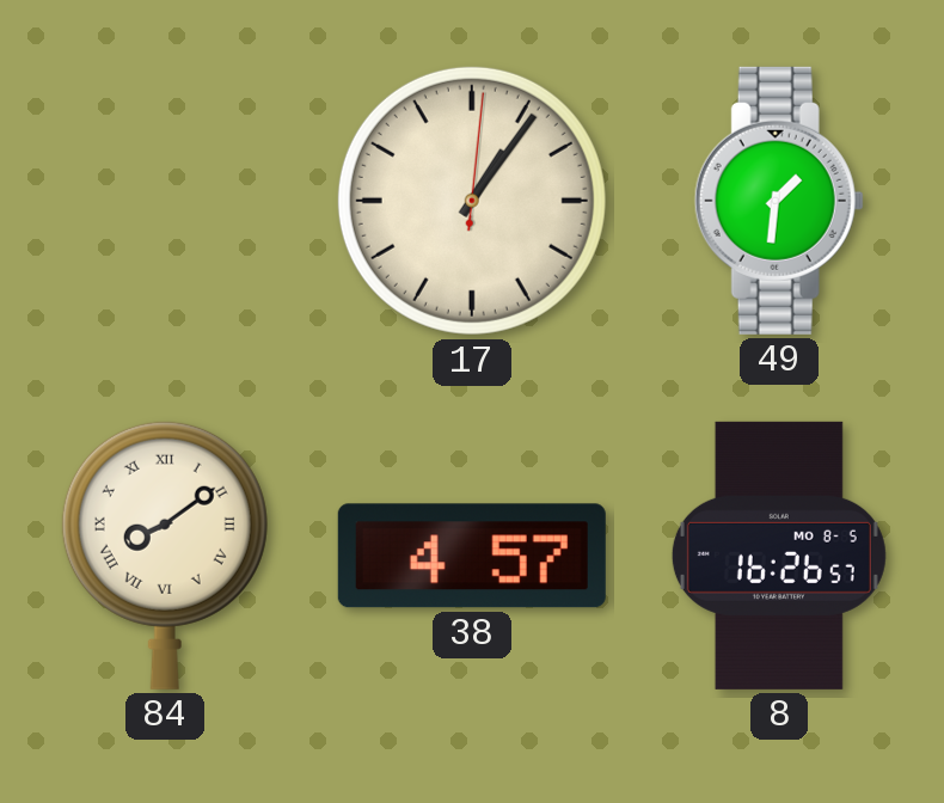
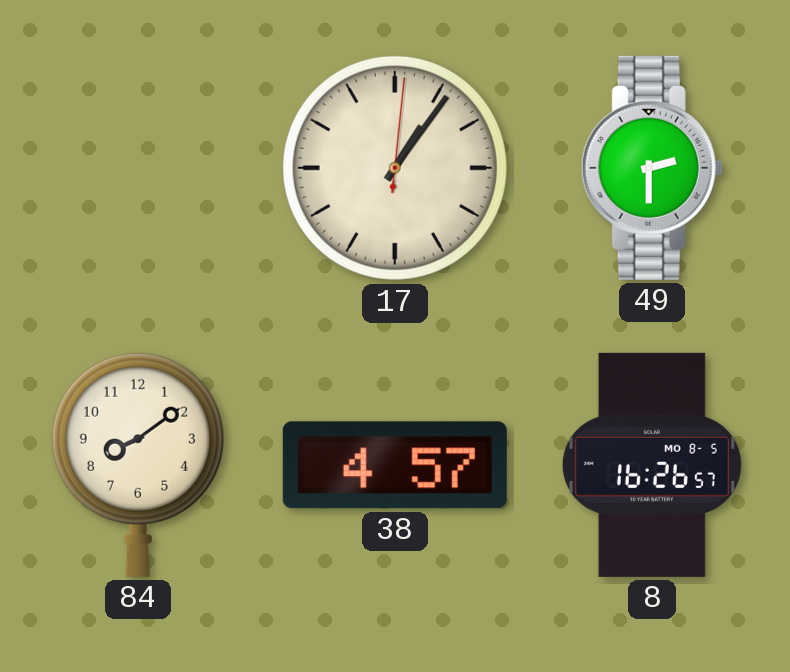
49: 1:31 -> 2:30
84 numerals: Roman -> Arabic
